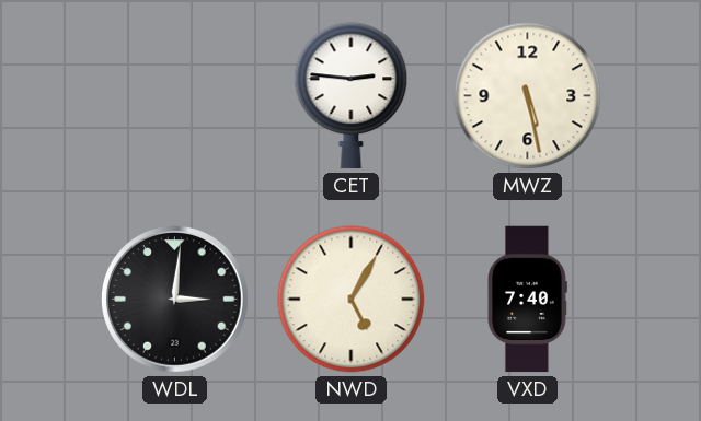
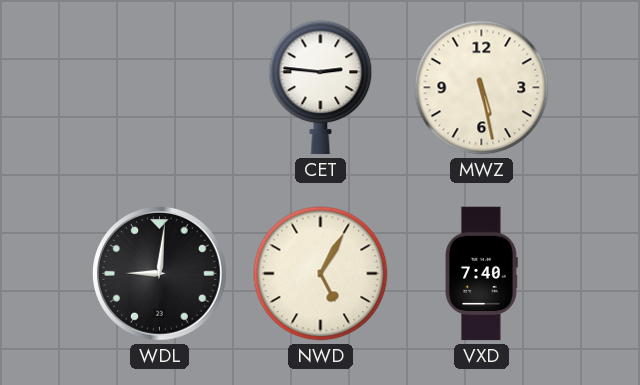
WDL: 3:01 -> 9:01
